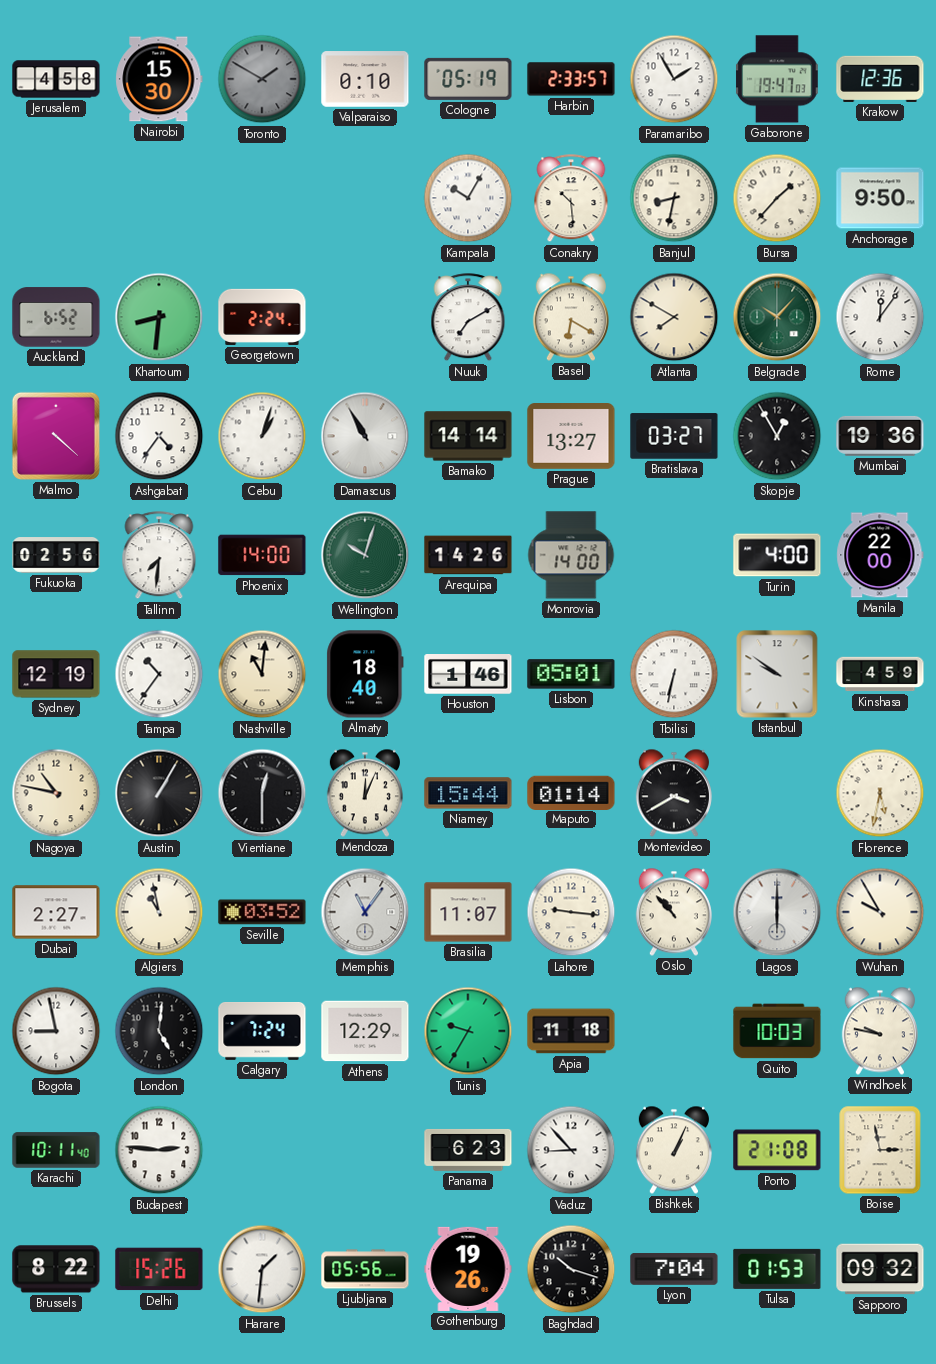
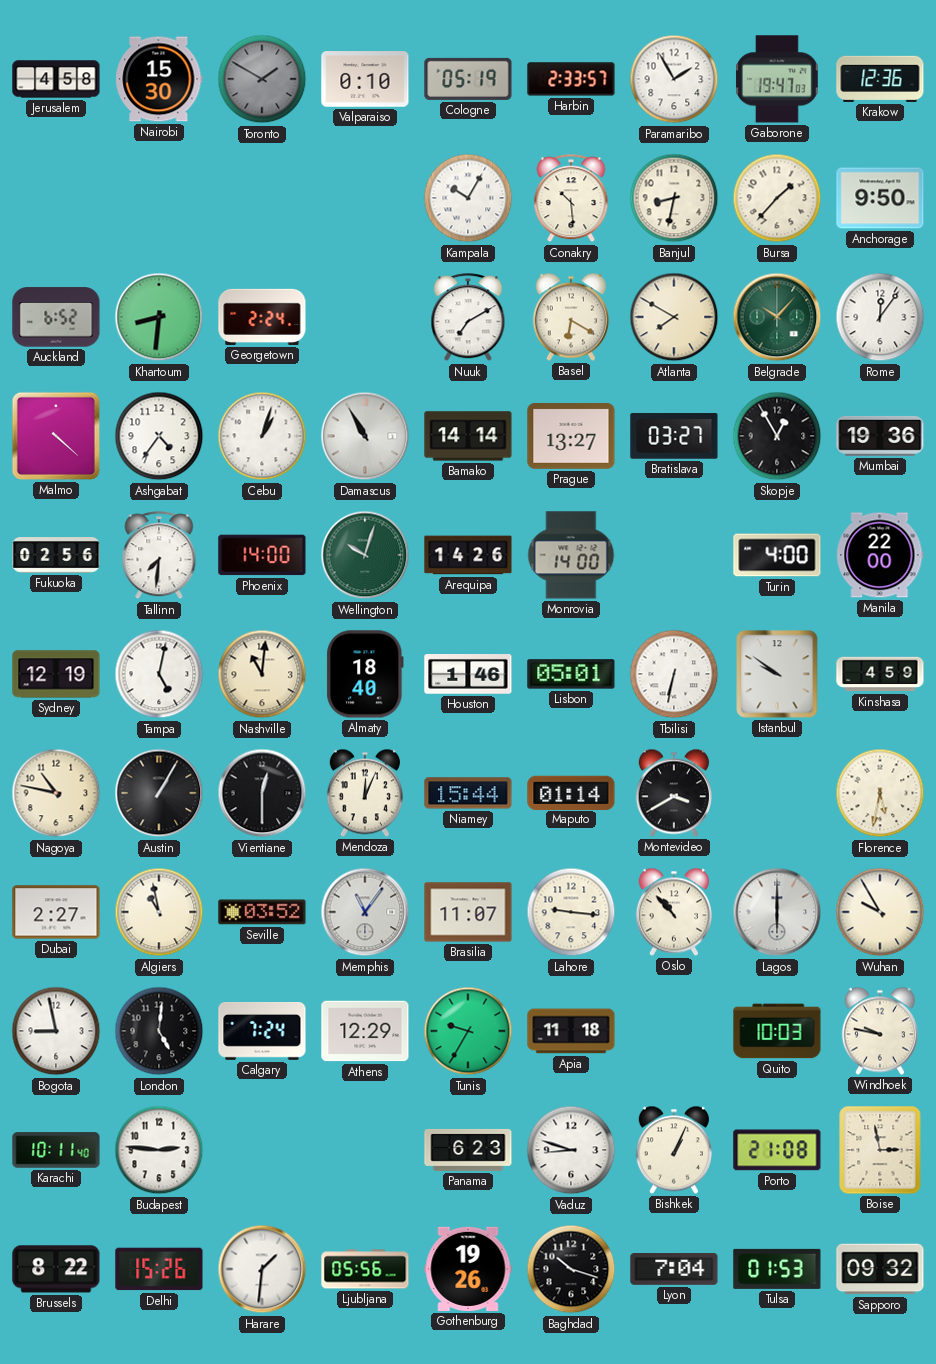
Tampa: 10:36 -> 5:02
Vaduz: 8:53 -> 8:48
